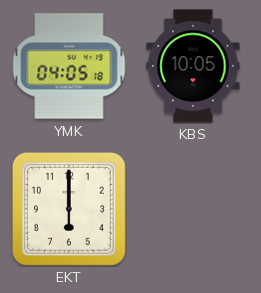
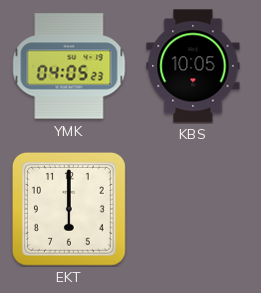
YMK: 04:05:18 -> 04:05:23
